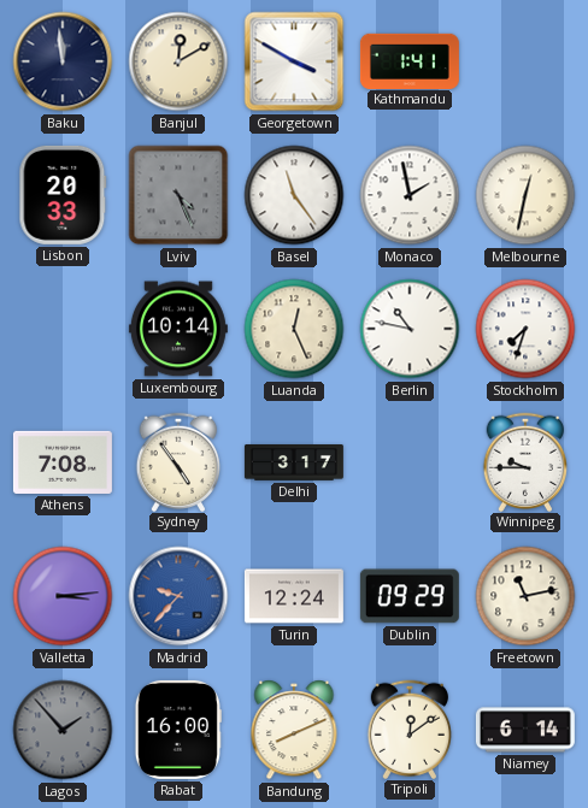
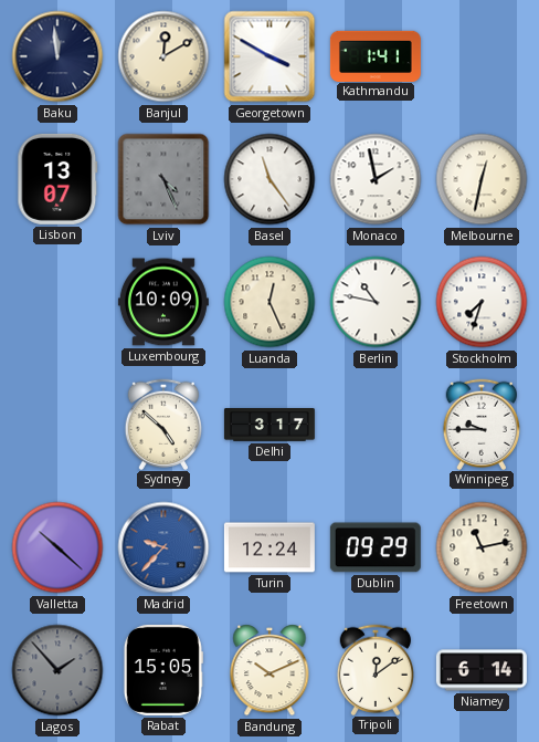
Lisbon: 20:33 -> 13:07
Luxembourg: 10:14 -> 10:09
Athens: 7:08 -> none
Sydney: 4:54 -> 4:52
Valletta: 3:14 -> 10:22
Rabat: 16:00 -> 15:05
Bandung: 8:11 -> 10:11
